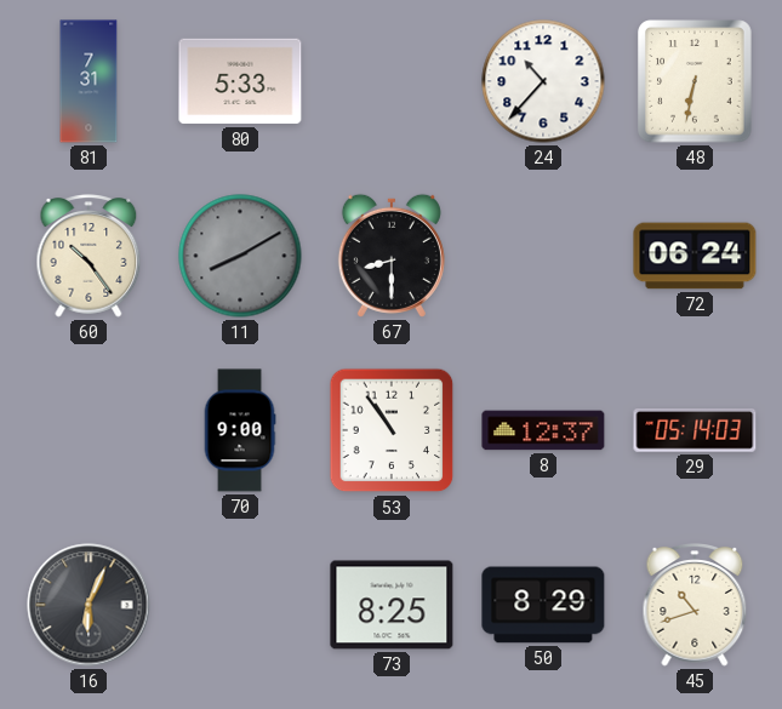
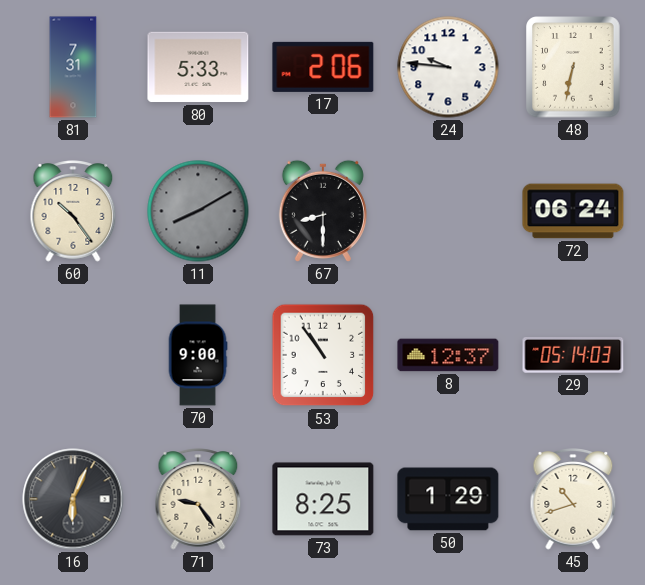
17: none -> 2:06
24: 10:37 -> 9:46
71: none -> 9:24
50: 8:29 -> 1:29
